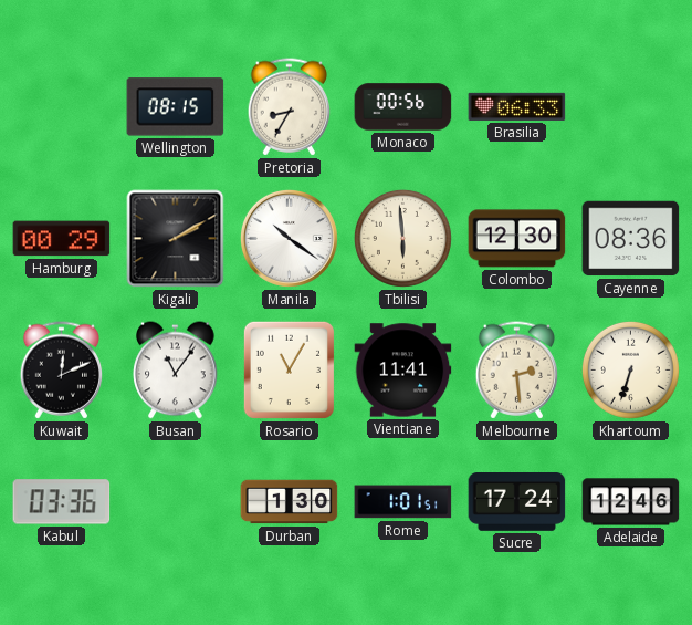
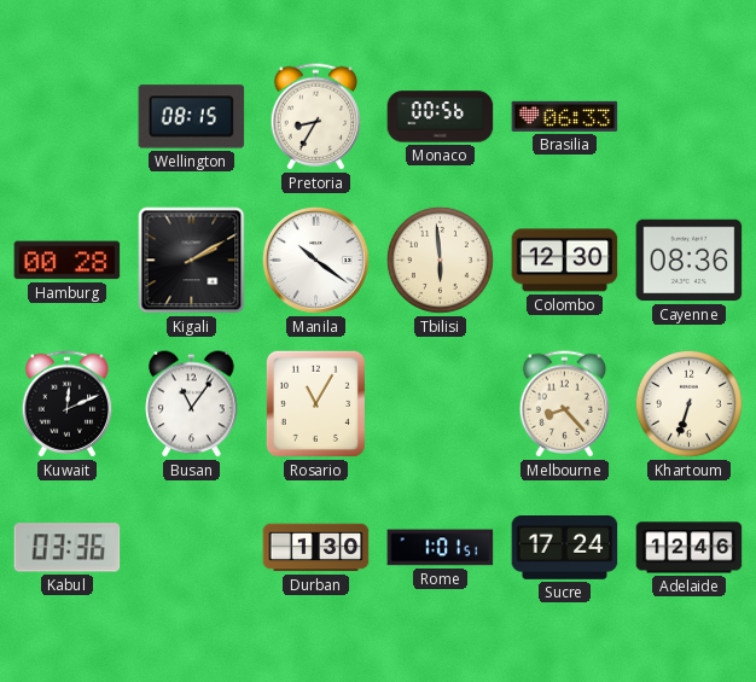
Hamburg: 00:29 -> 00:28
Vientiane: 11:41 -> none
Melbourne: 2:29 -> 8:23
